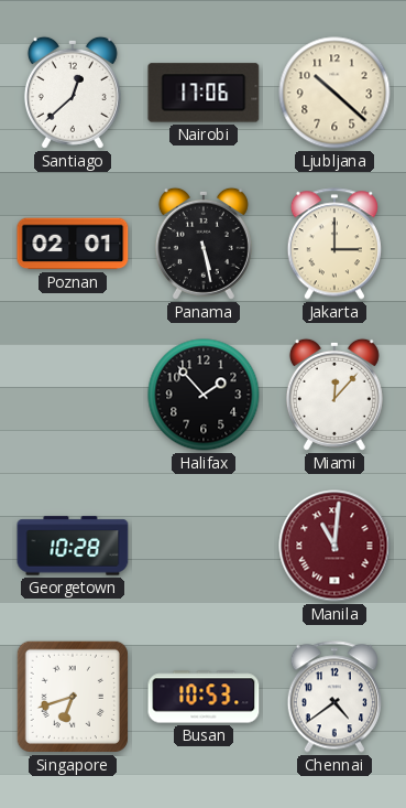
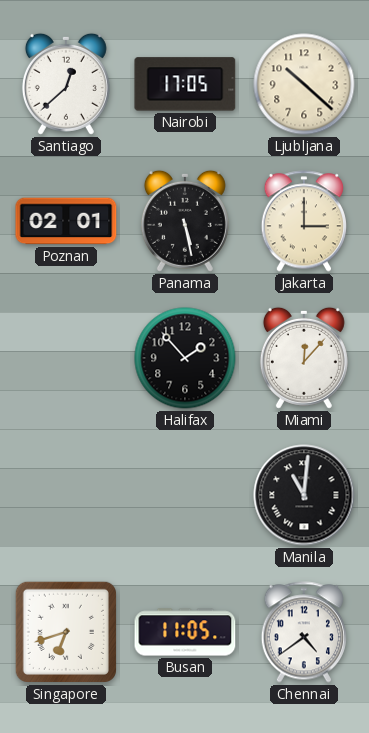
Nairobi: 17:06 -> 17:05
Georgetown: 10:28 -> none
Manila dial: burgundy -> black
Busan: 10:53 -> 11:05
